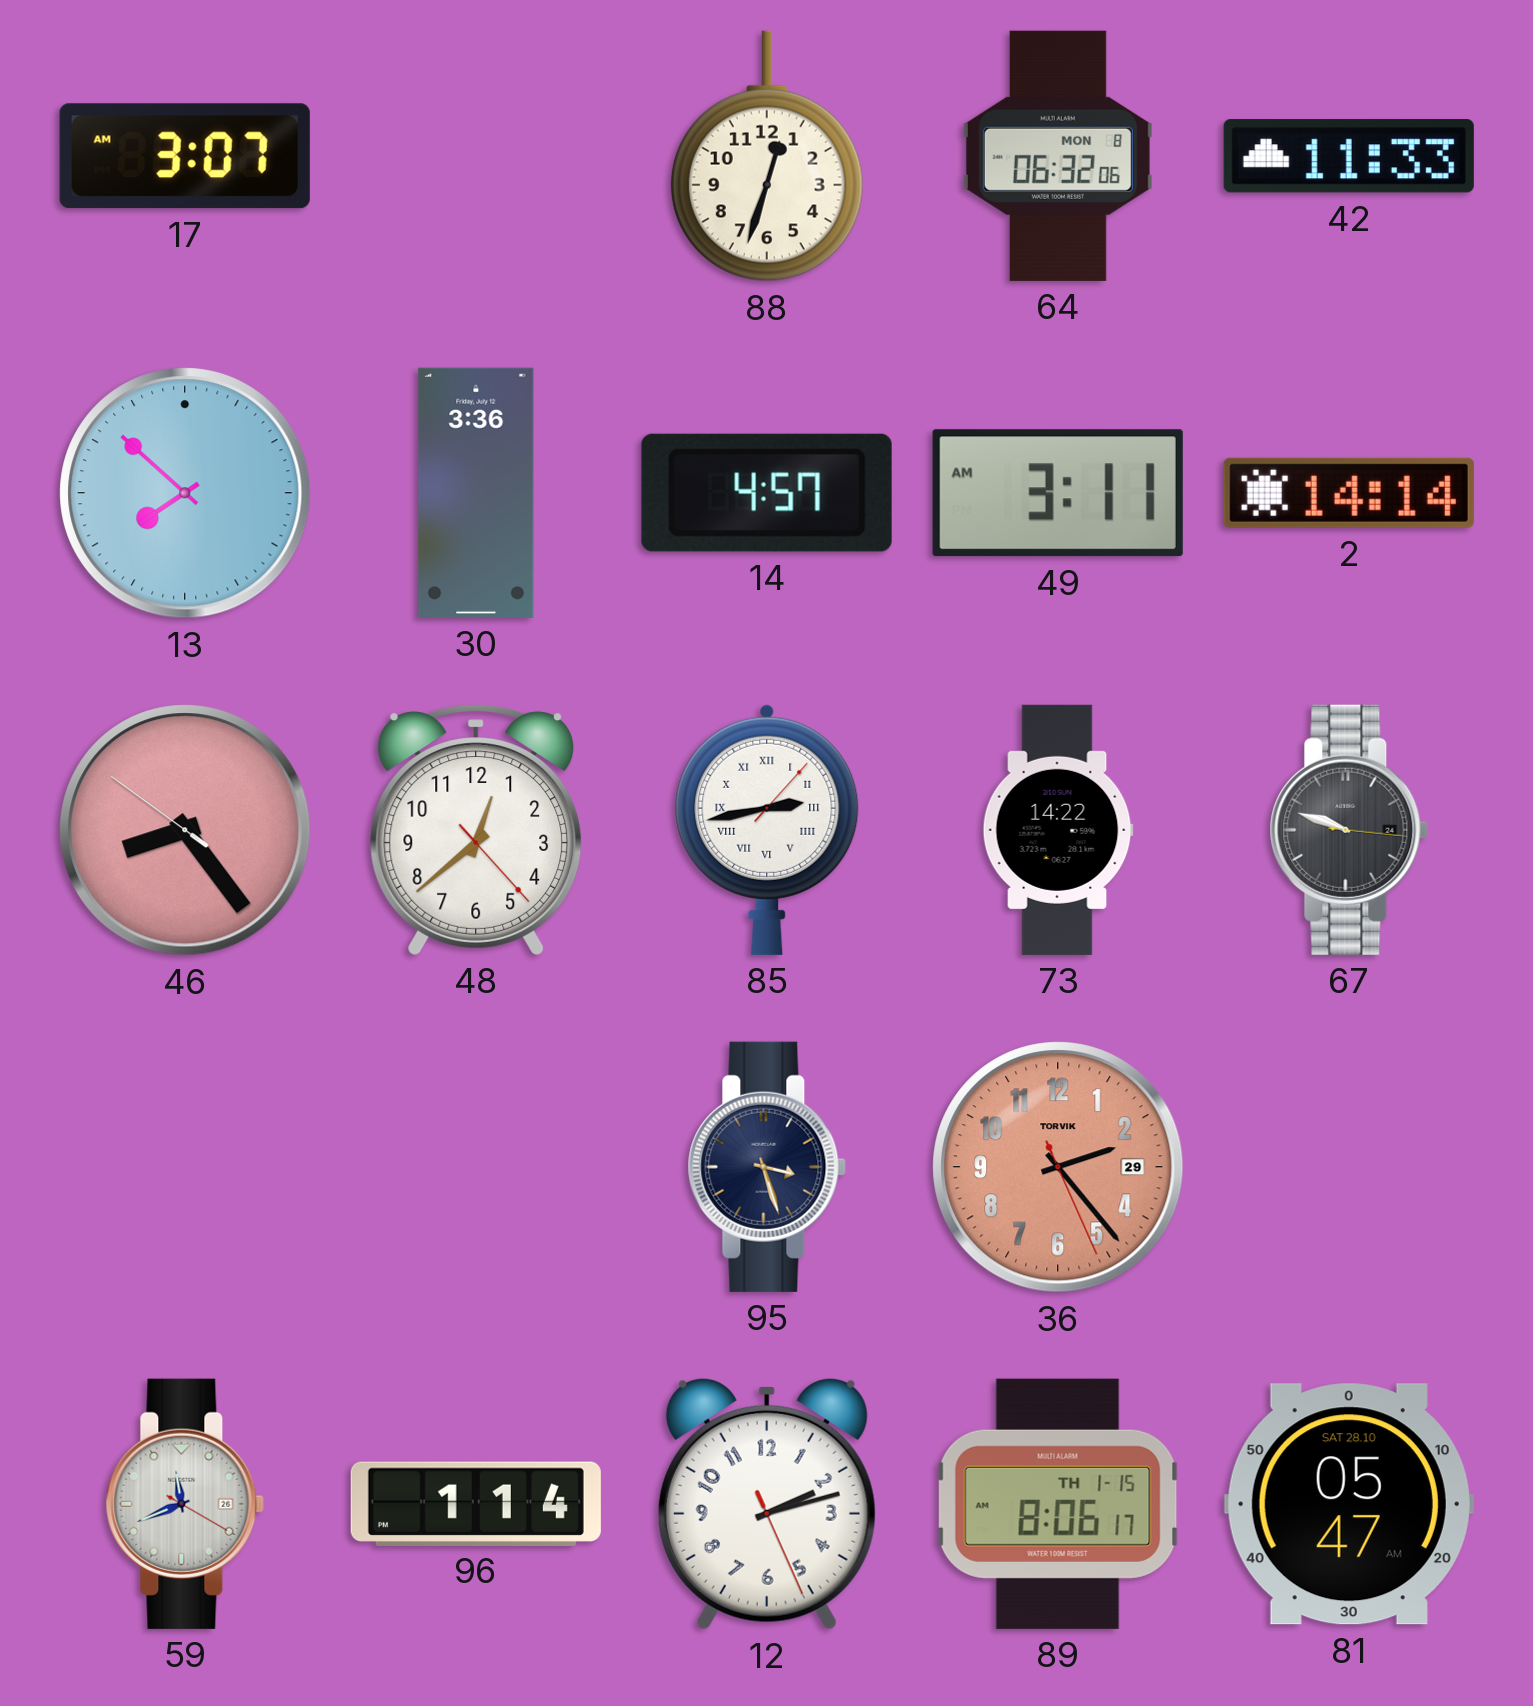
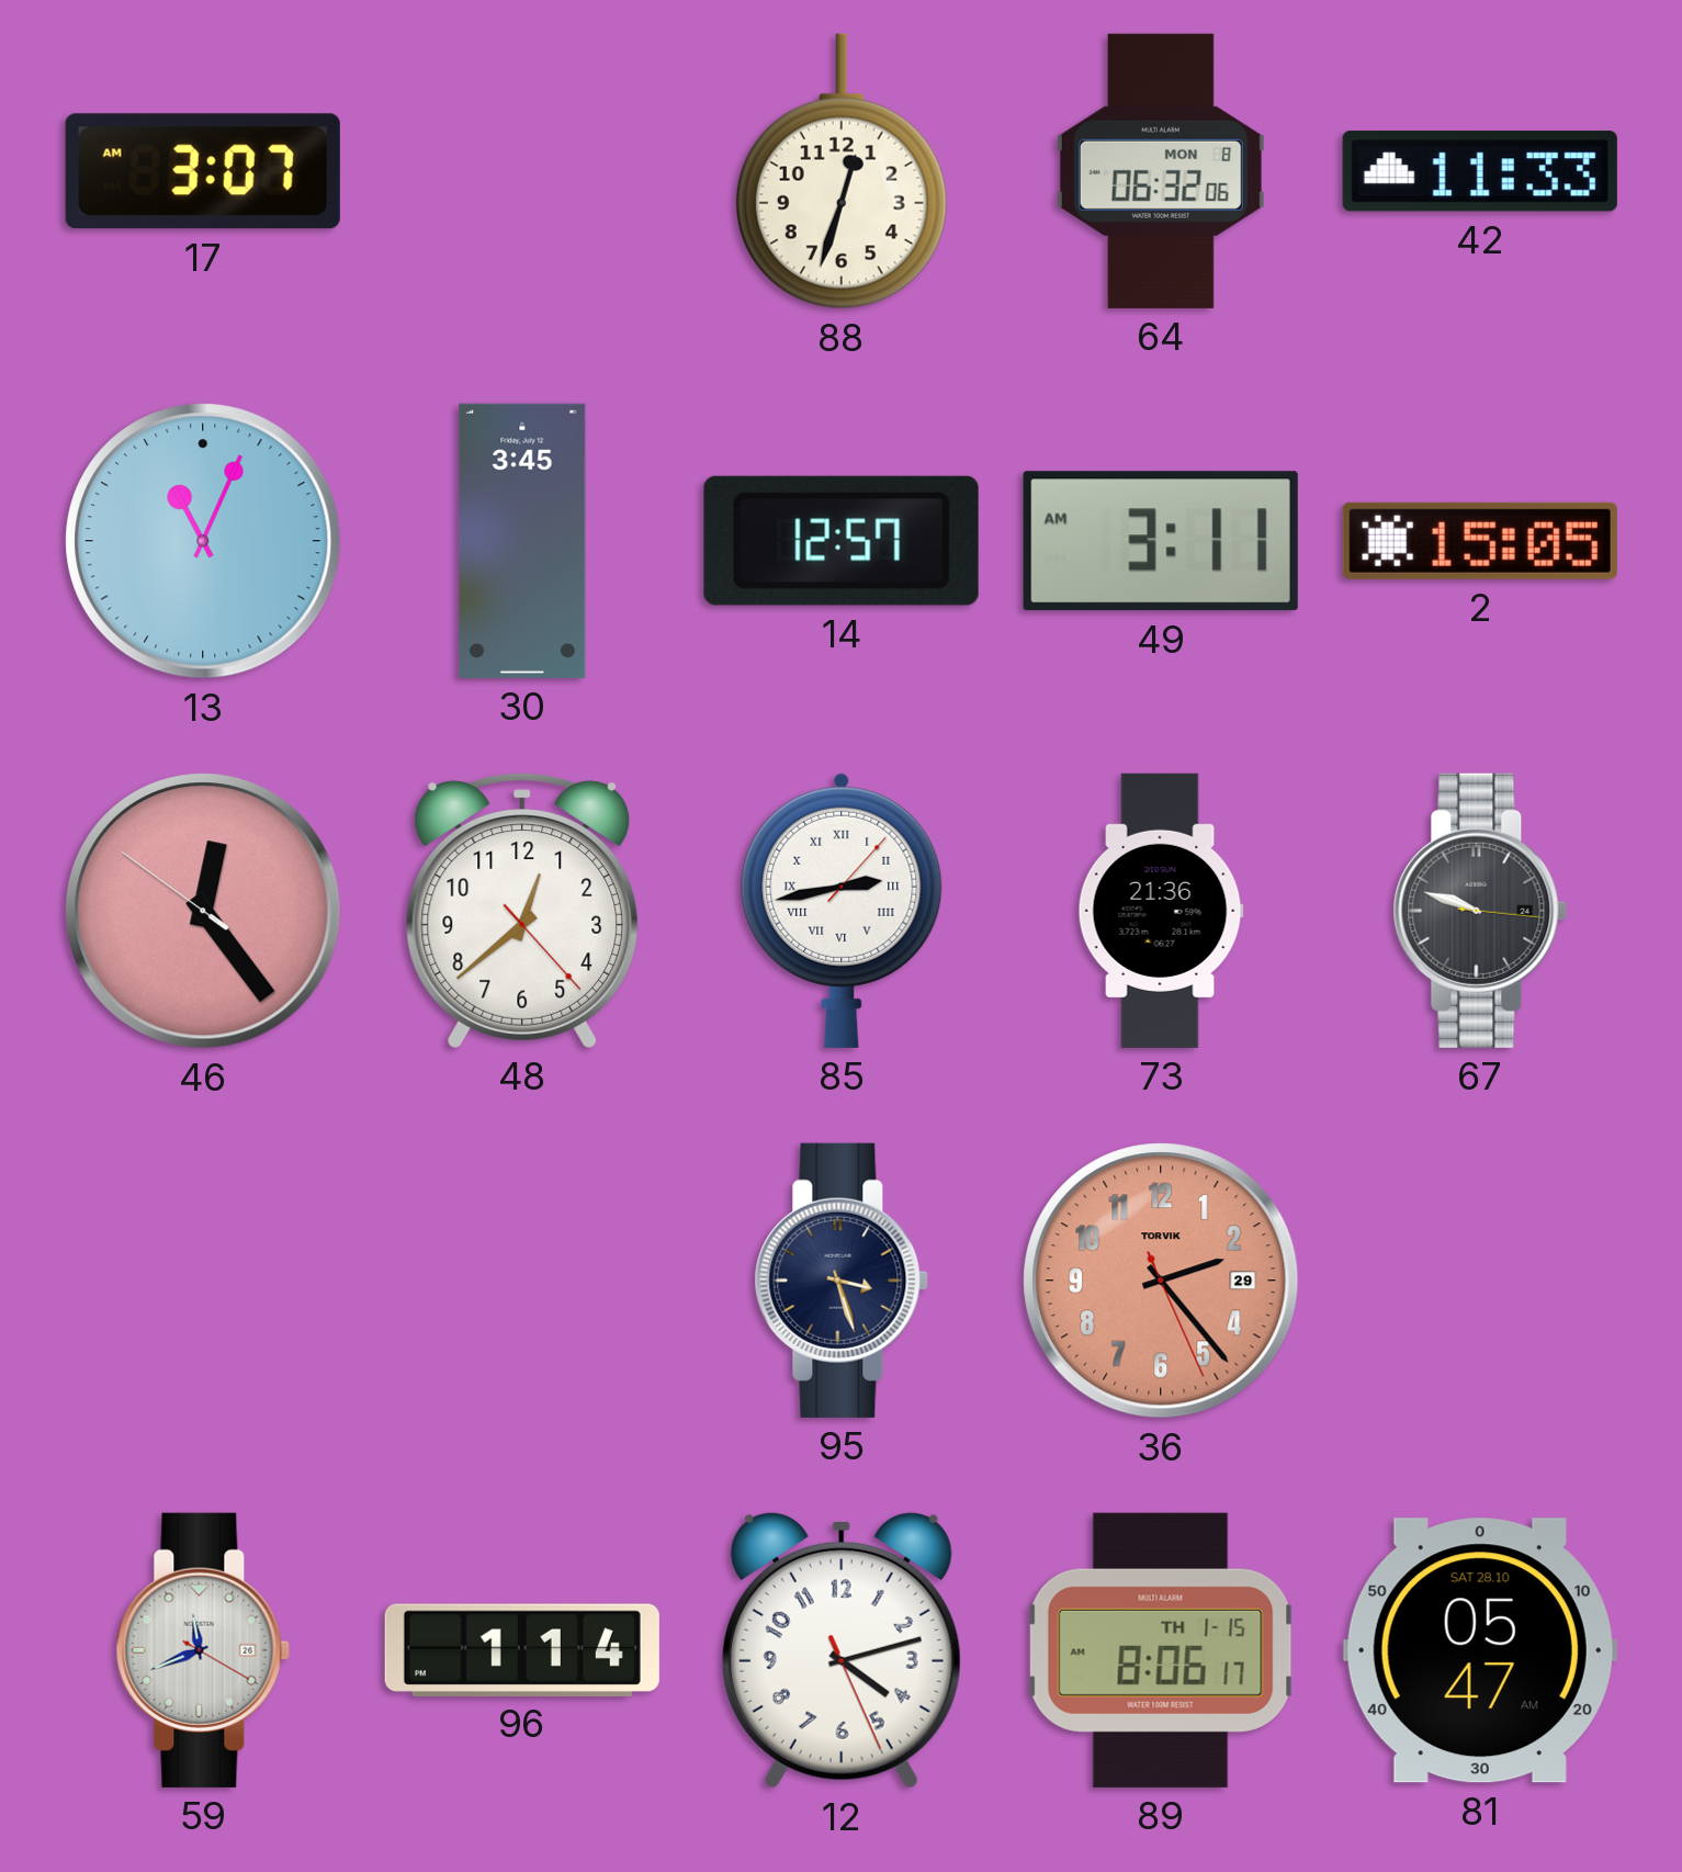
13: 7:52 -> 11:04
30: 3:36 -> 3:45
14: 4:57 -> 12:57
2: 14:14 -> 15:05
46: 8:23 -> 12:23
73: 14:22 -> 21:36
12: 2:12 -> 4:12
